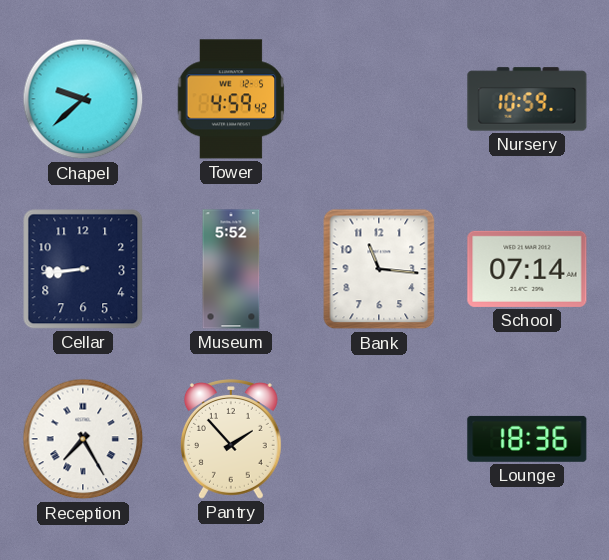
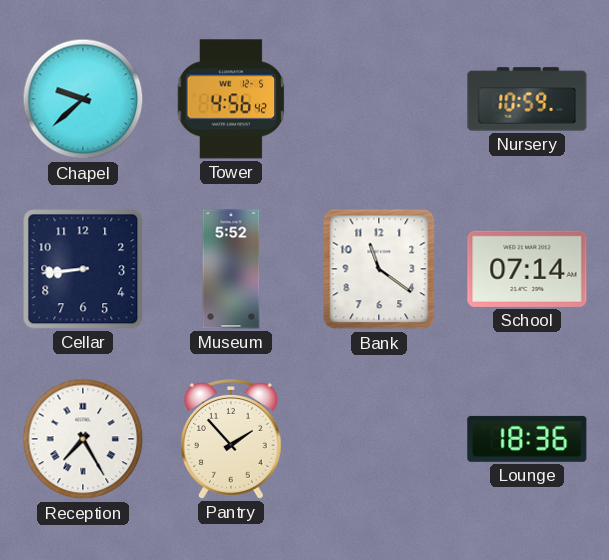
Tower: 4:59 -> 4:56
Bank: 11:16 -> 11:21
